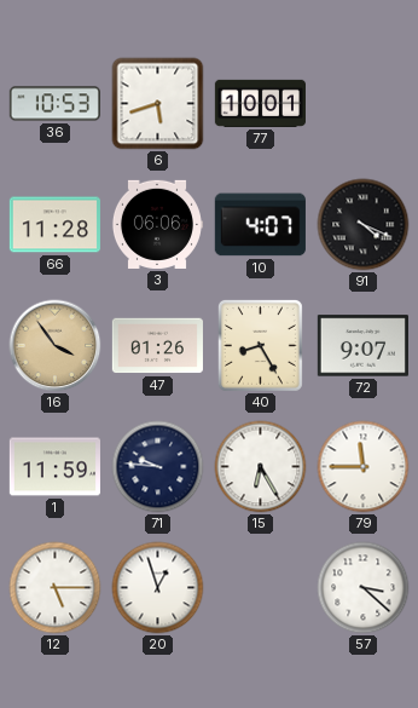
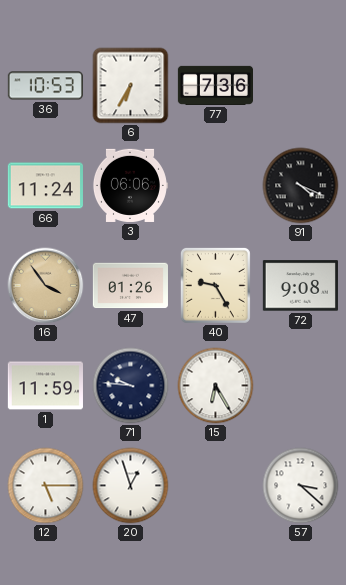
6: 5:42 -> 6:35
77: 10:01 -> 7:36
66: 11:28 -> 11:24
10: 4:07 -> none
40: 8:25 -> 9:25
72: 9:07 -> 9:08
79: 11:45 -> none
